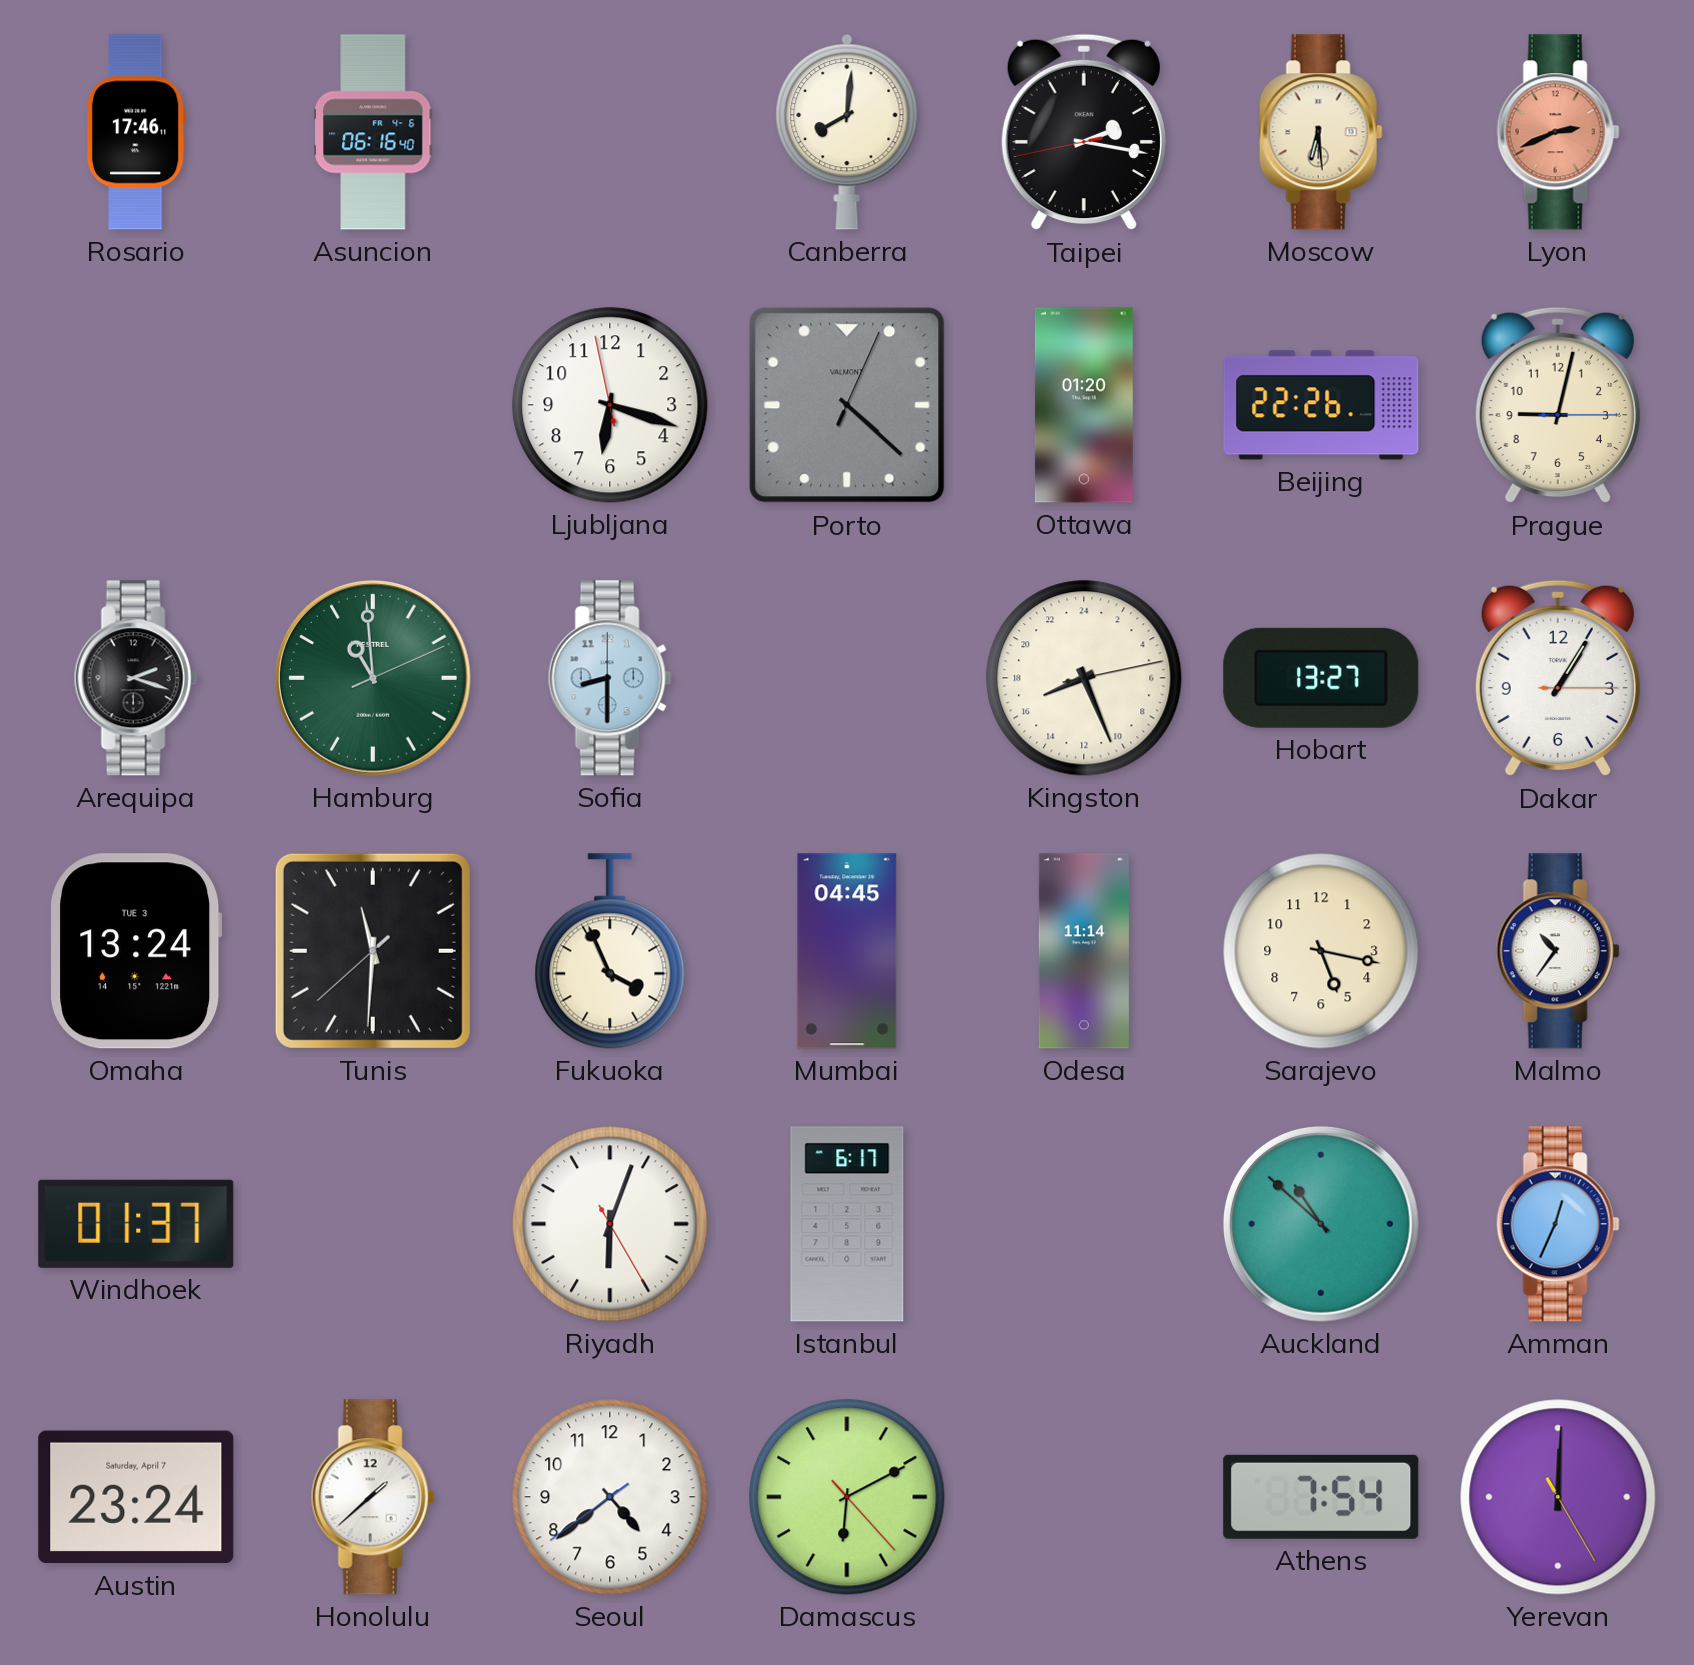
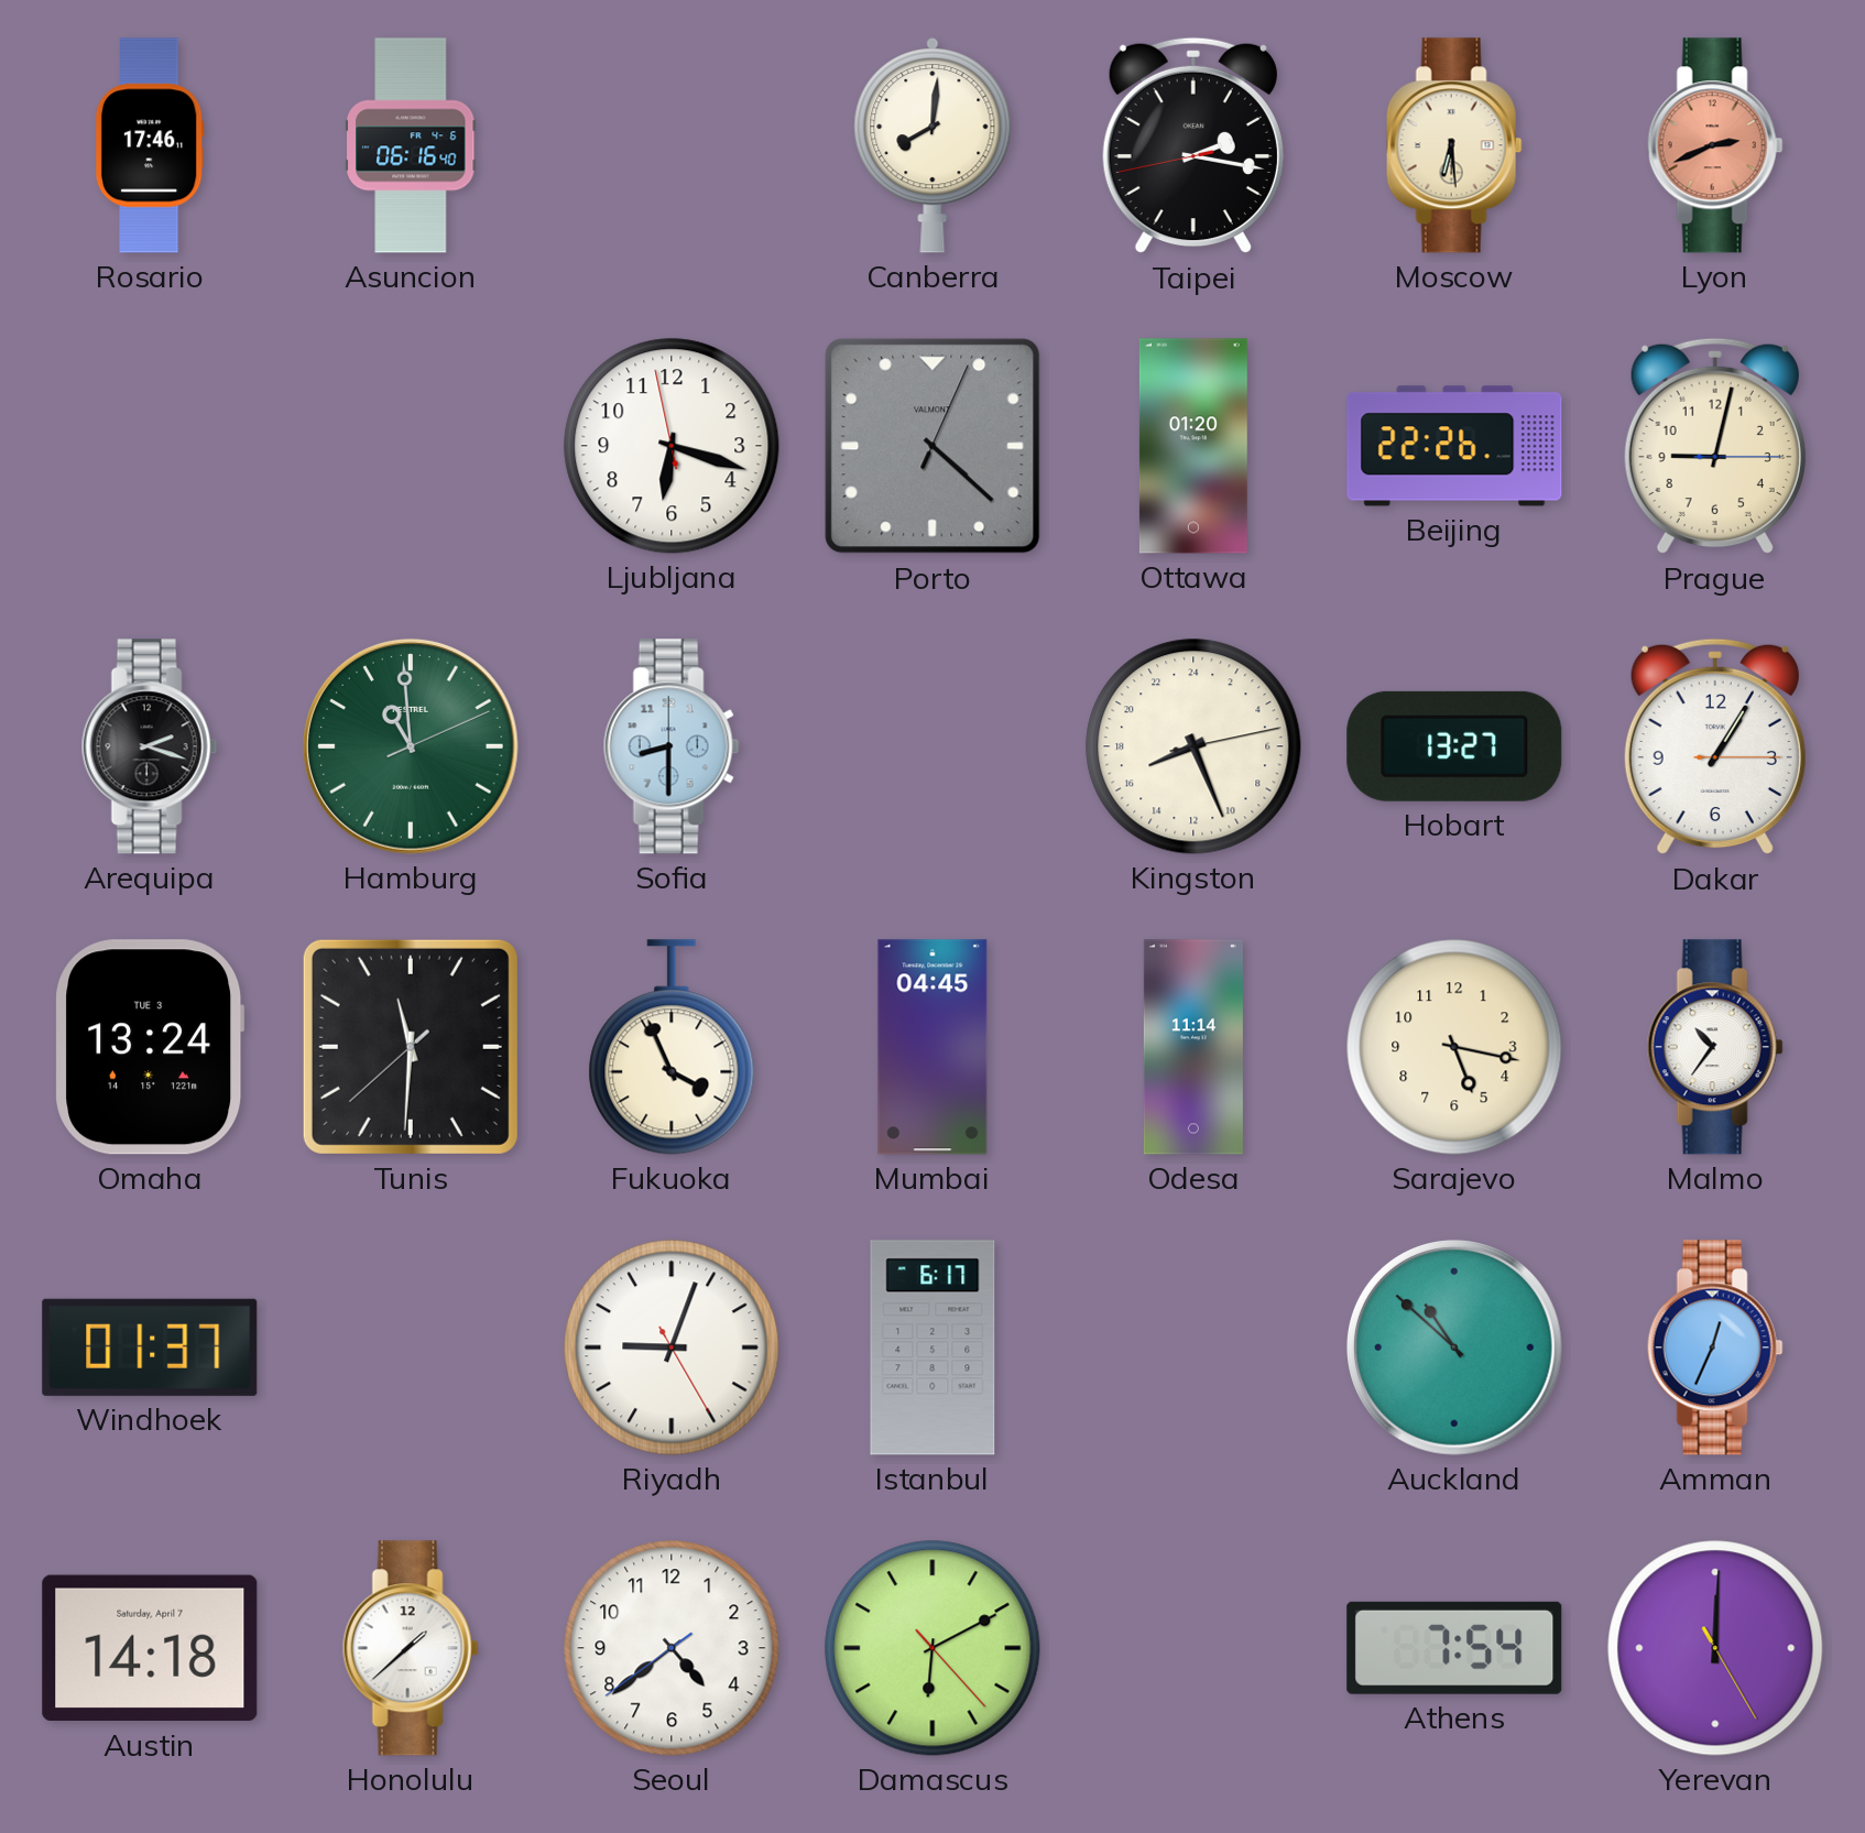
Riyadh: 6:03 -> 9:03
Austin: 23:24 -> 14:18
